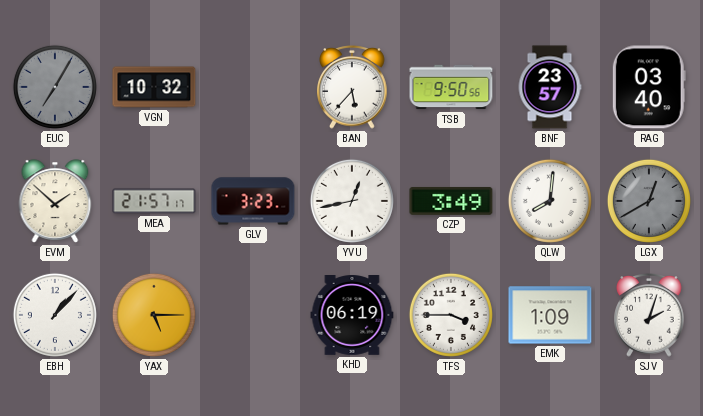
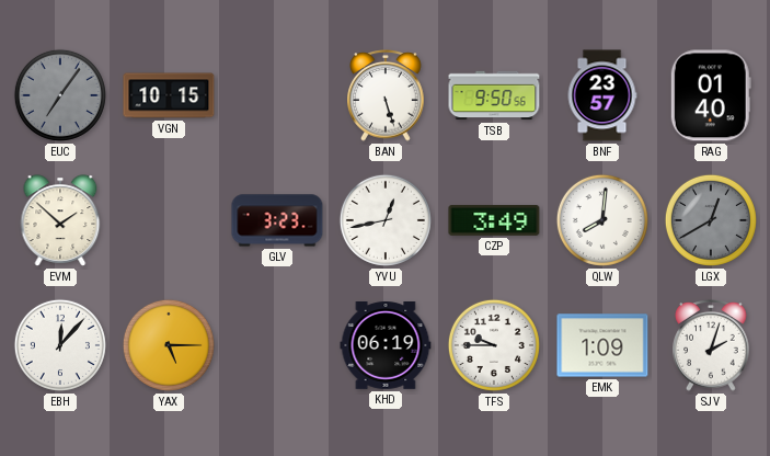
EUC: 7:05 -> 7:06
VGN: 10:32 -> 10:15
BAN: 5:37 -> 5:27
RAG: 03:40 -> 01:40
MEA: 21:57 -> none
EBH: 1:07 -> 12:07
TFS: 3:45 -> 9:45
